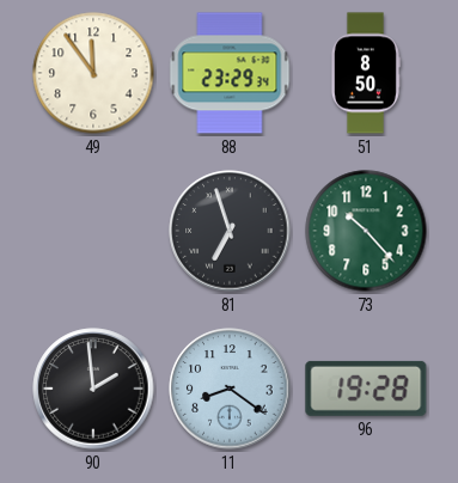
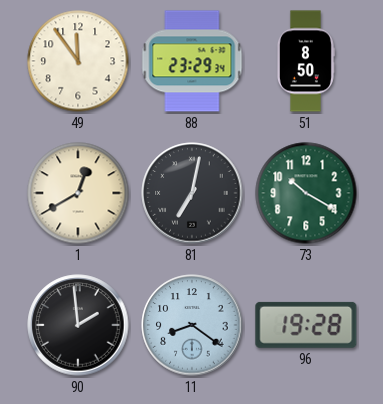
1: none -> 12:40
81: 6:57 -> 7:02
73: 10:23 -> 10:20
